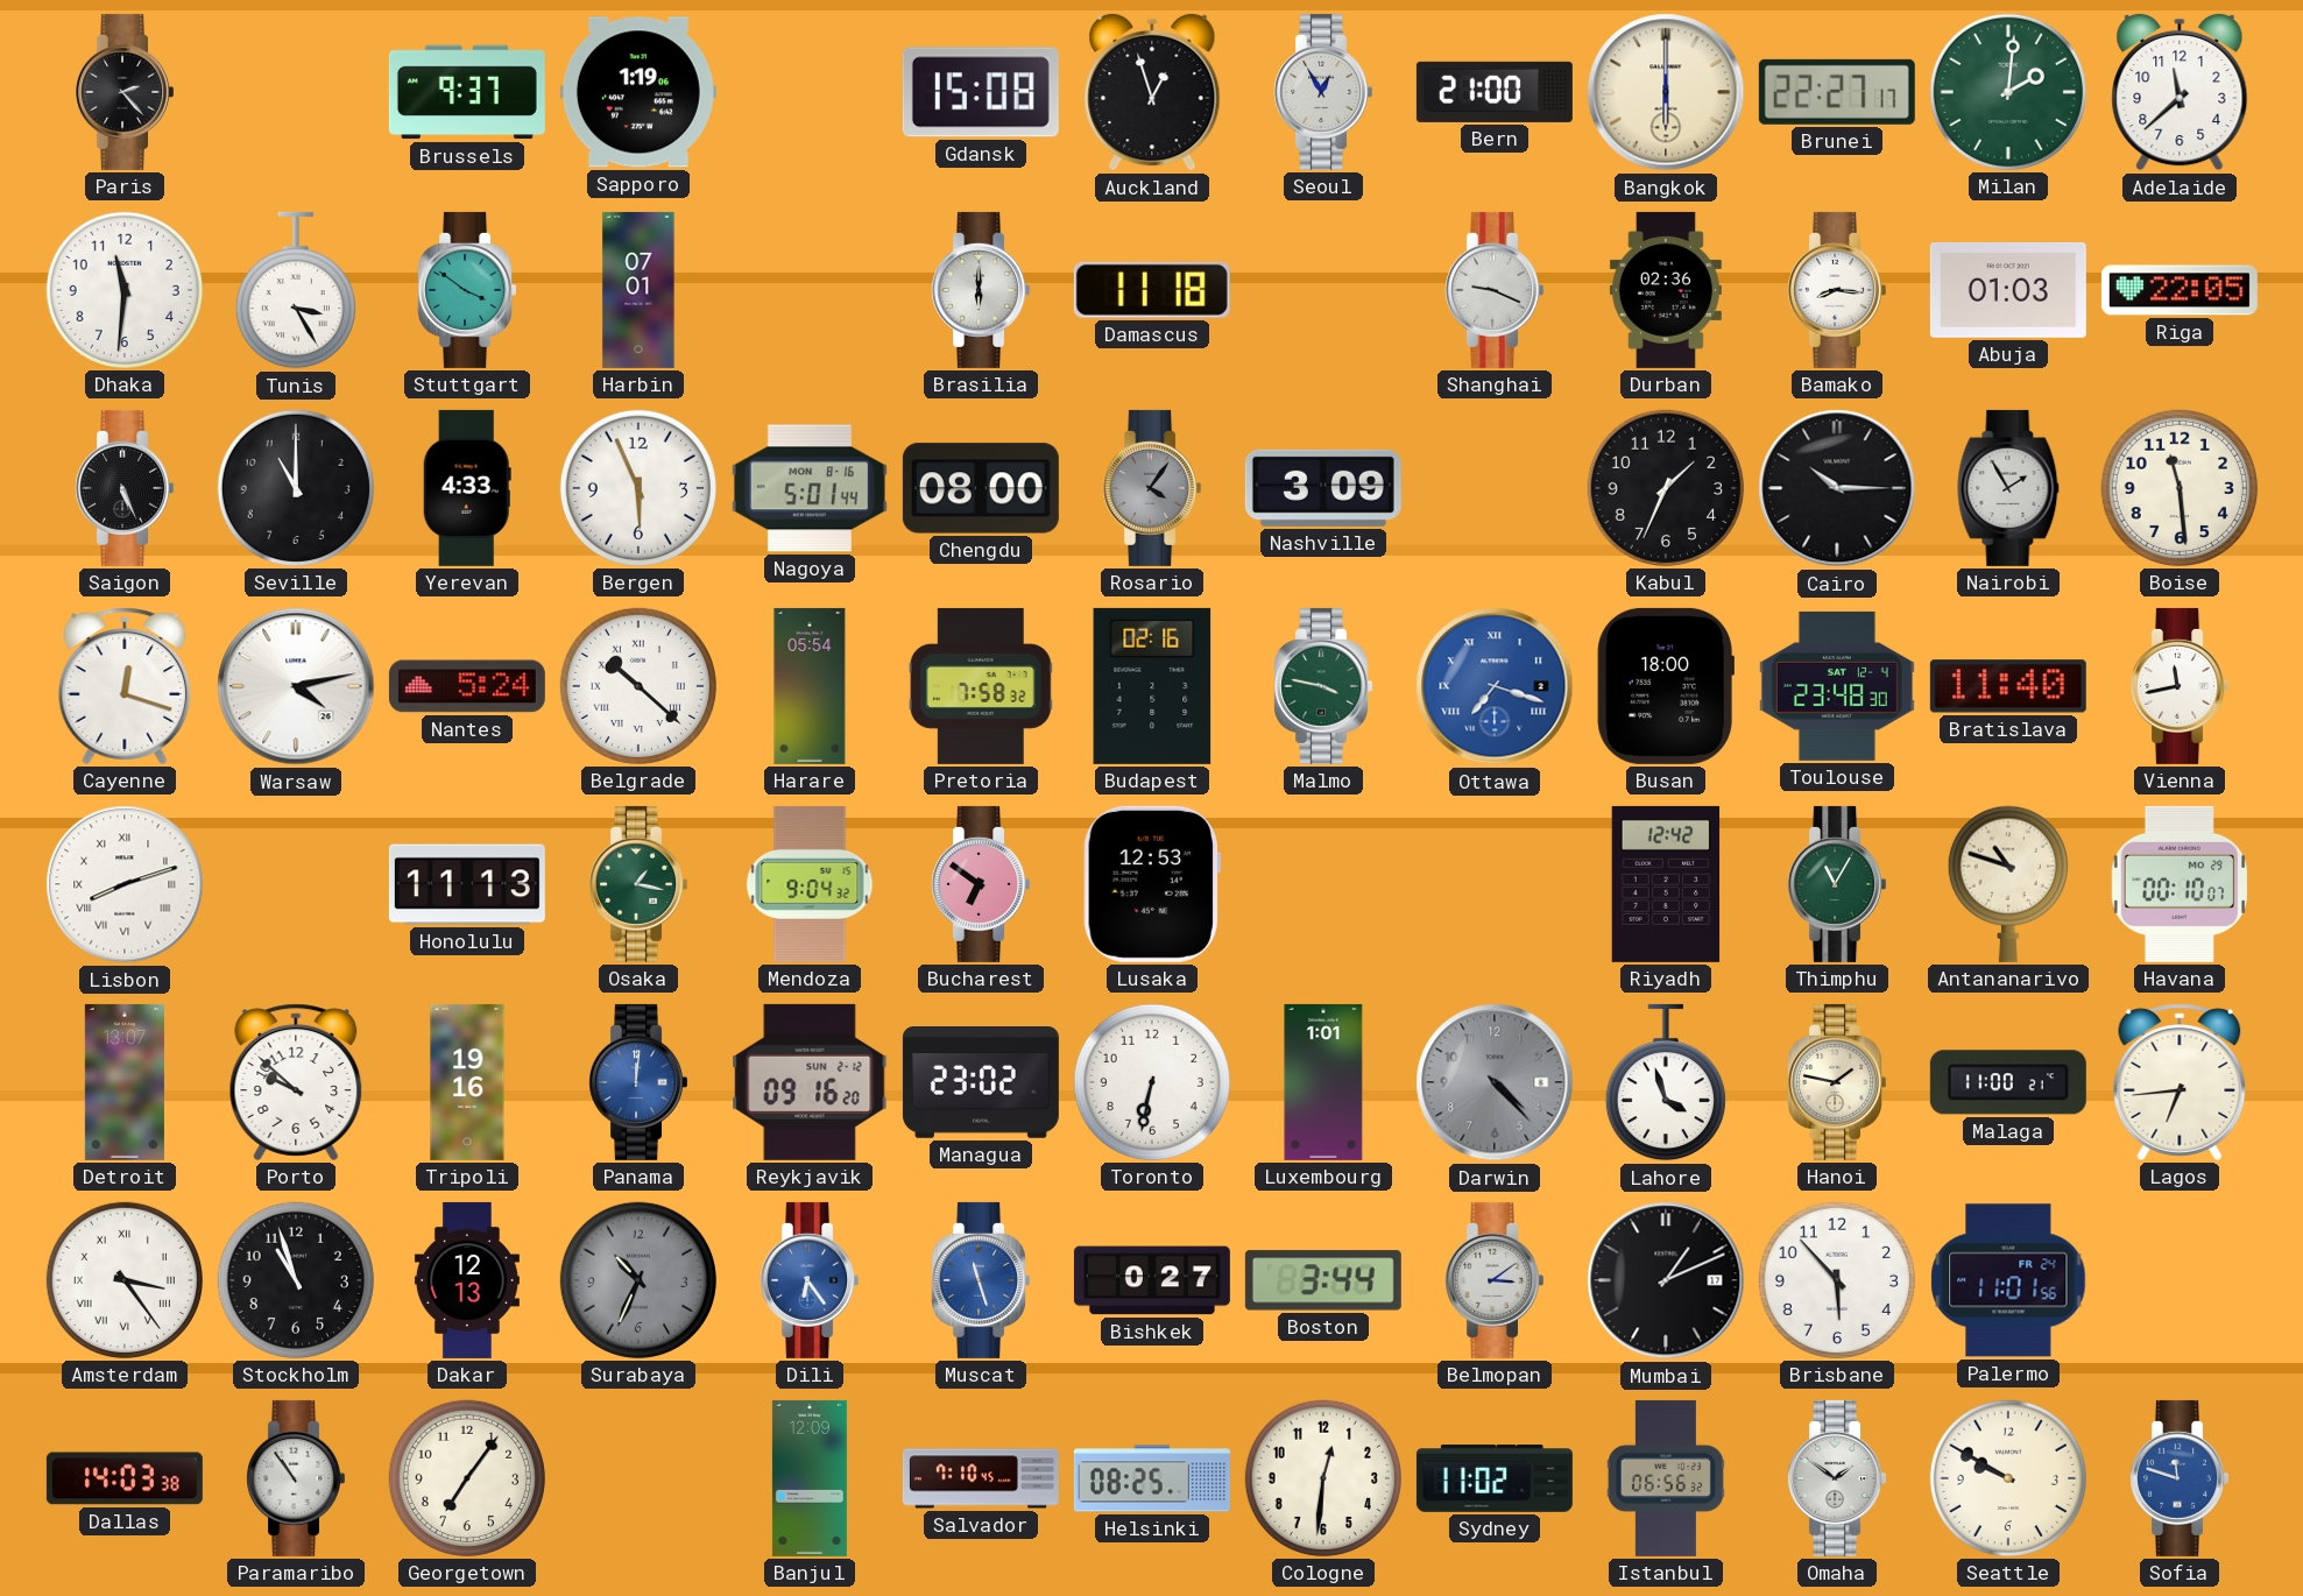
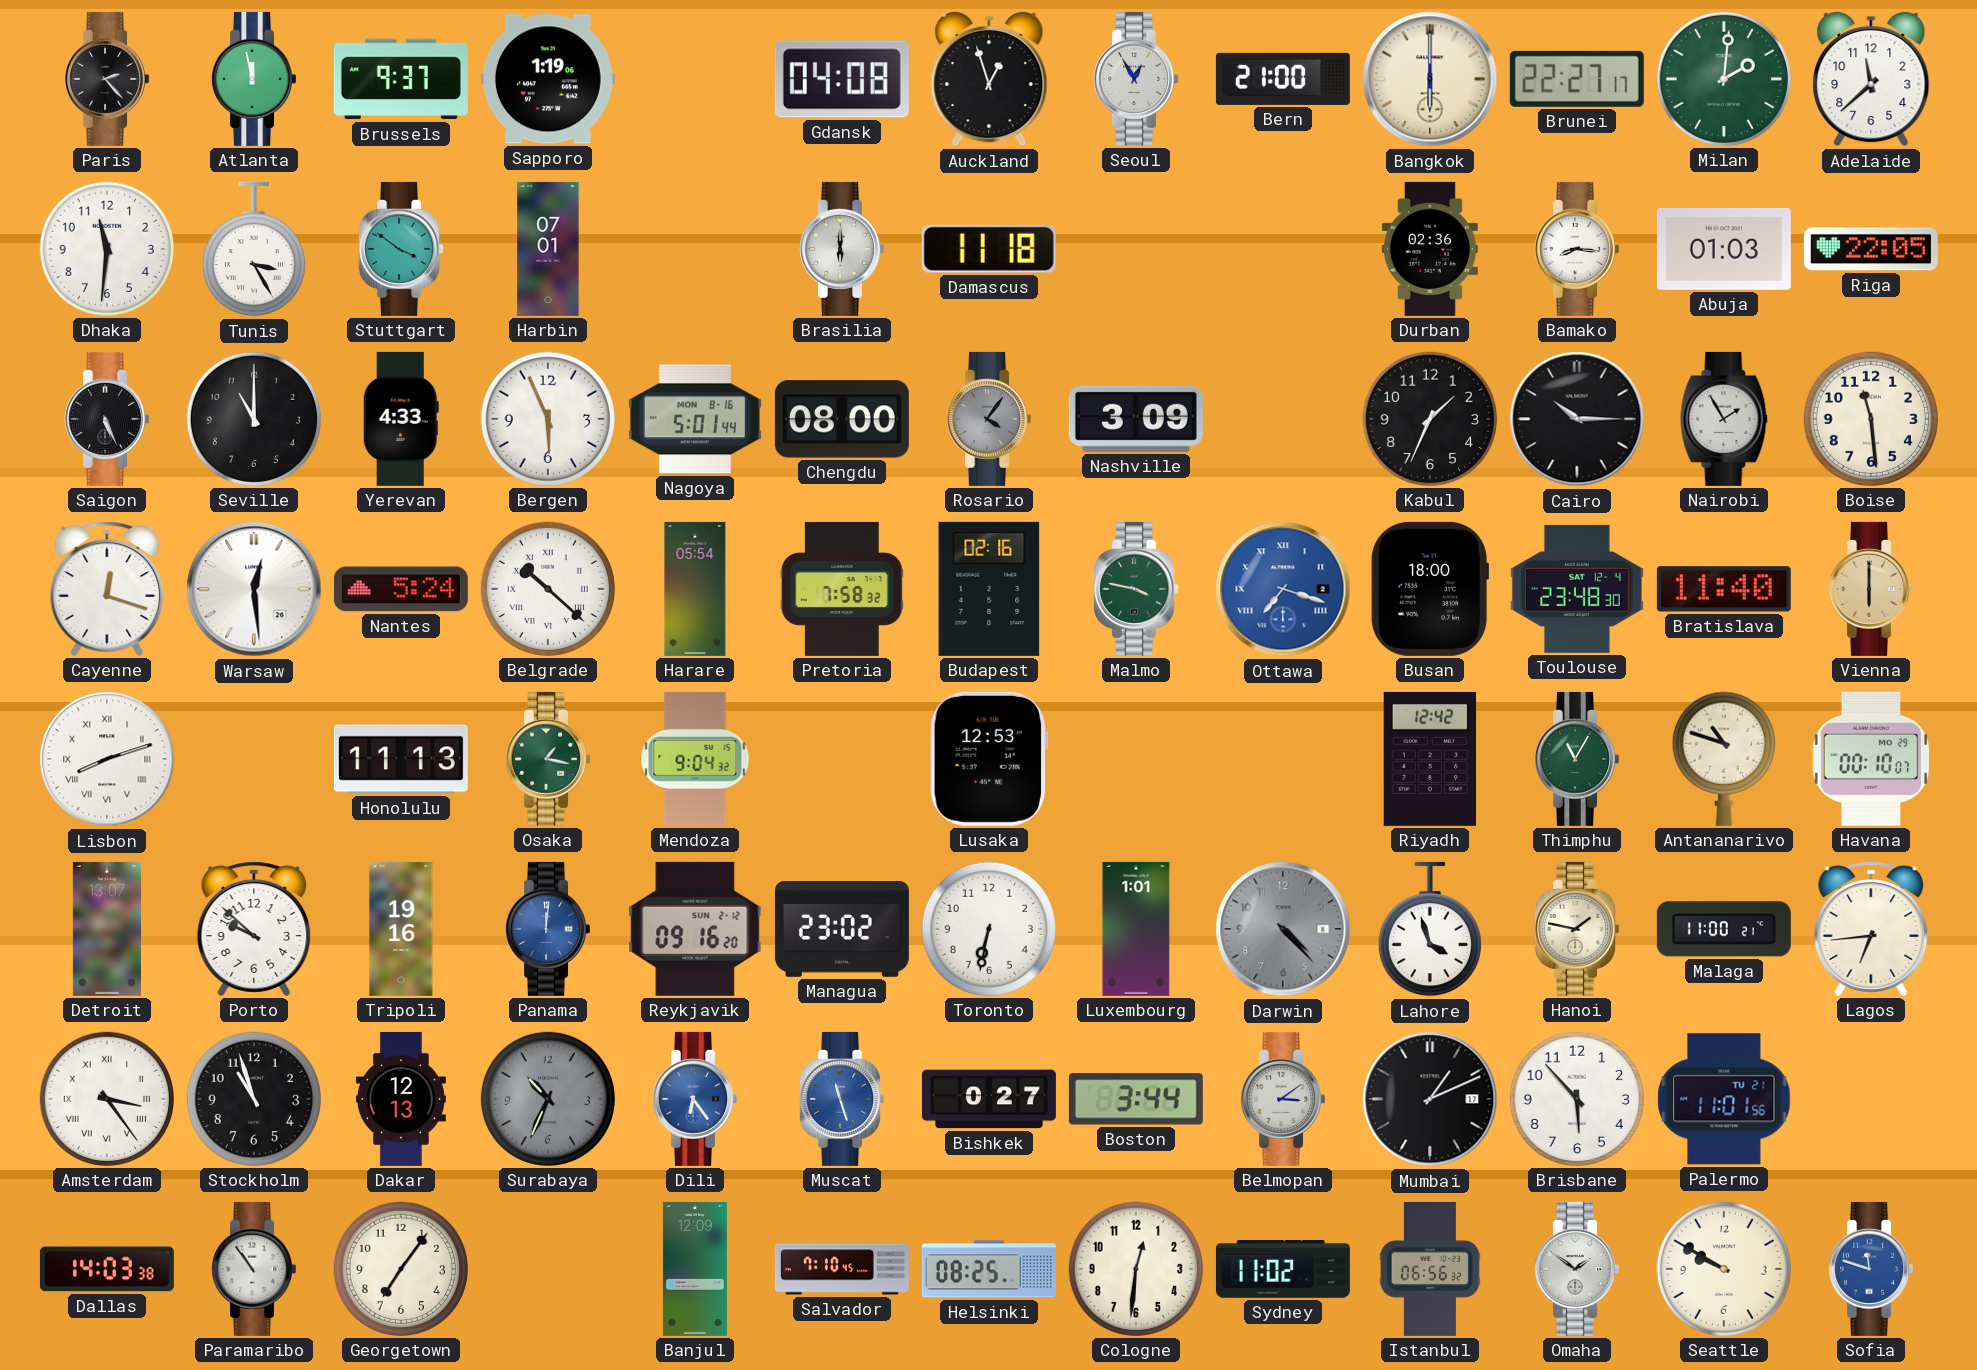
Atlanta: none -> 11:58
Gdansk: 15:08 -> 04:08
Shanghai: 9:19 -> none
Warsaw: 4:13 -> 12:29
Vienna: 11:43 -> 6:00
Vienna dial: white -> champagne
Bucharest: 6:51 -> none
Palermo date: FR 24 -> TU 21
